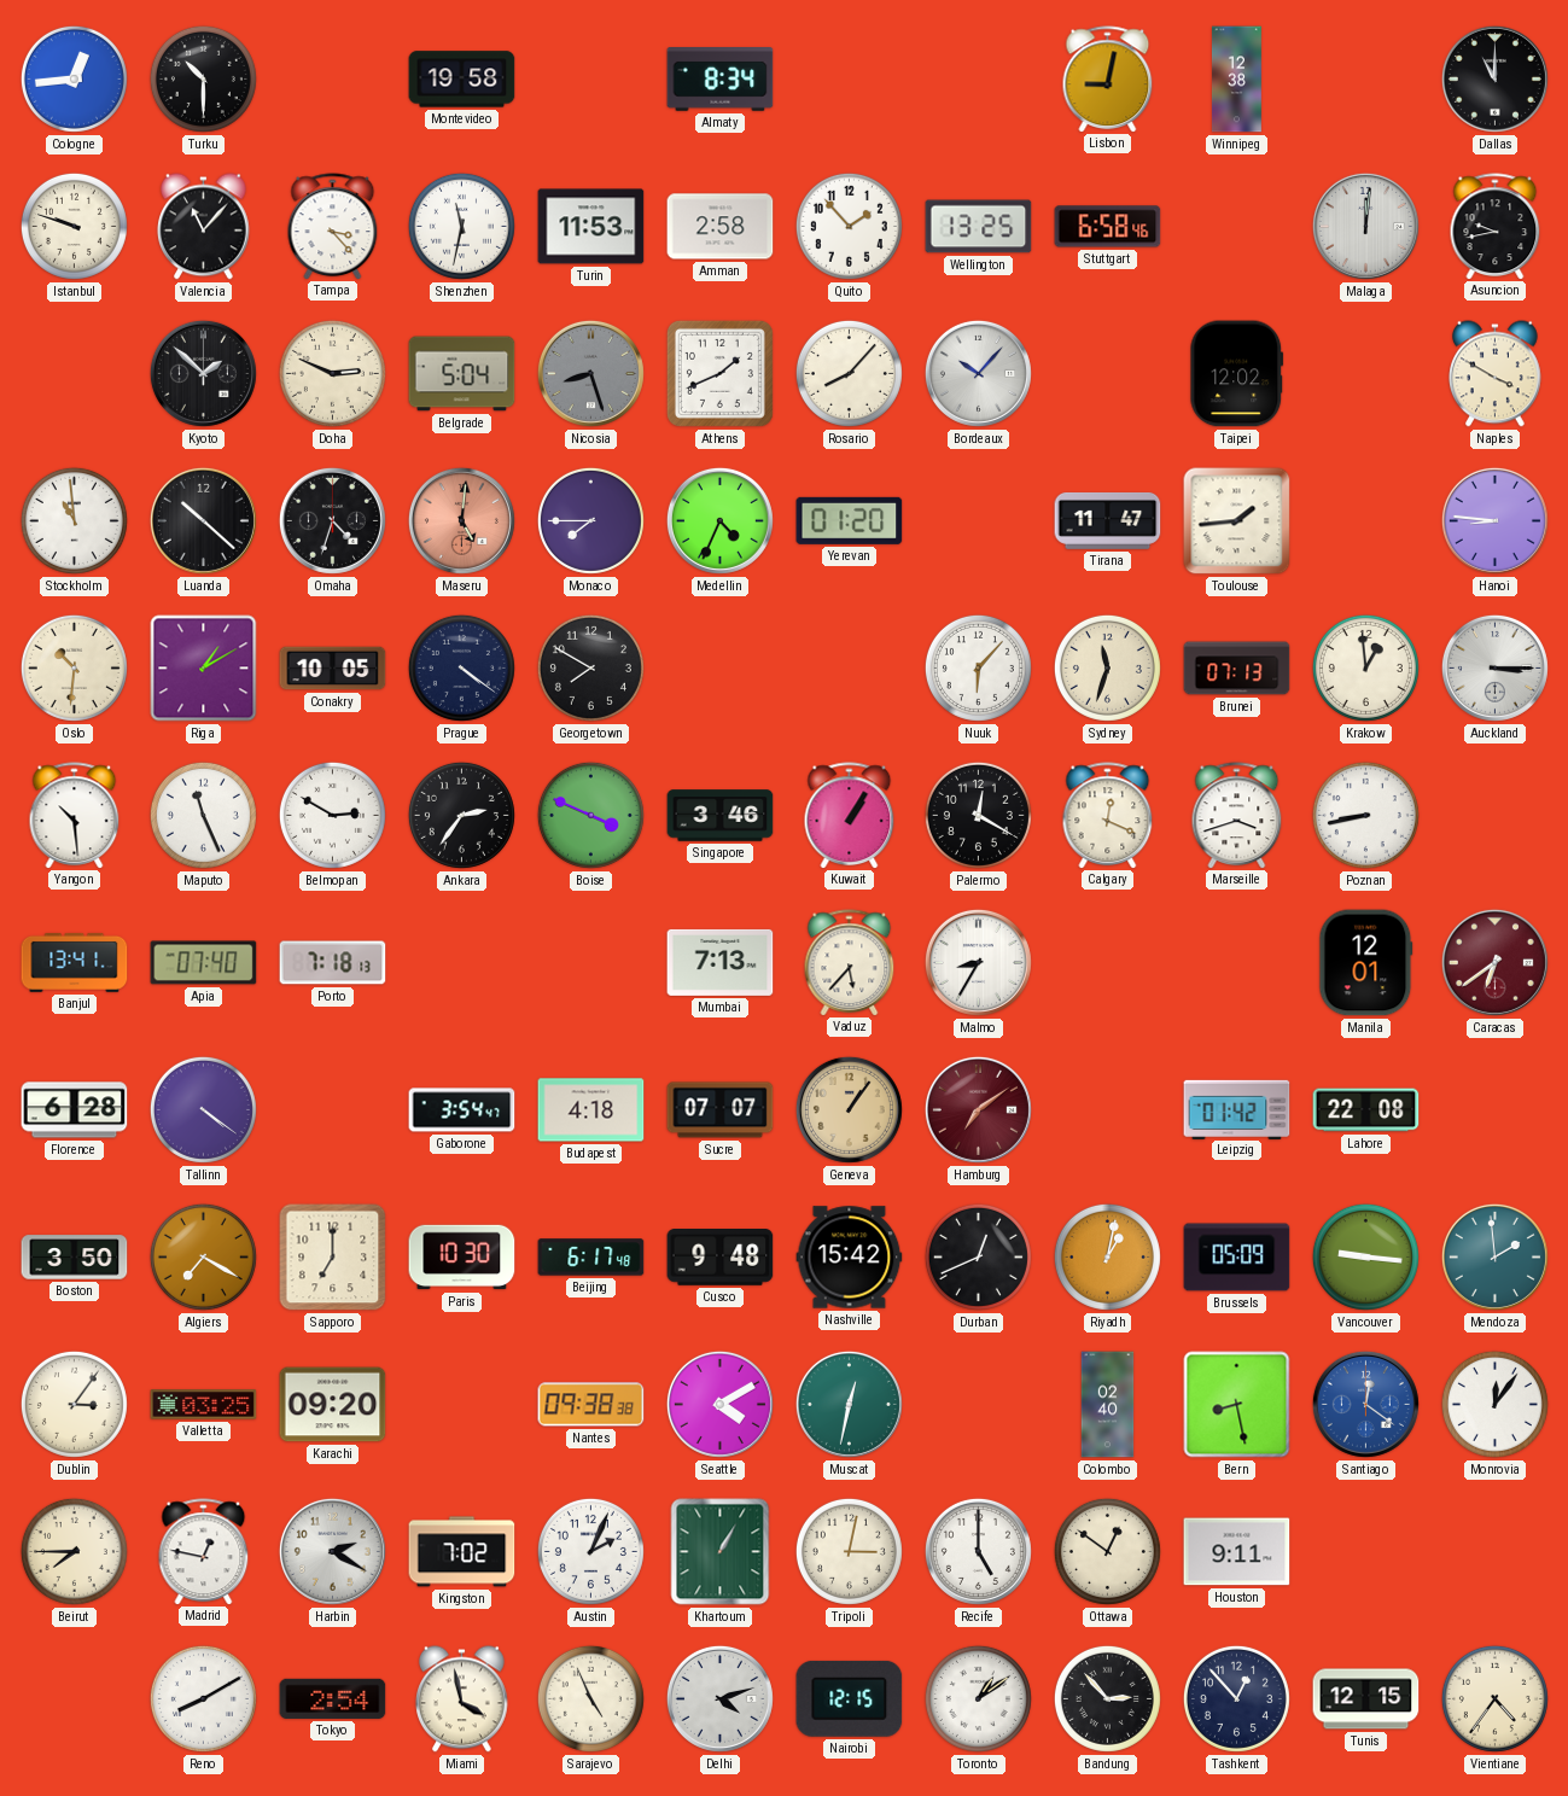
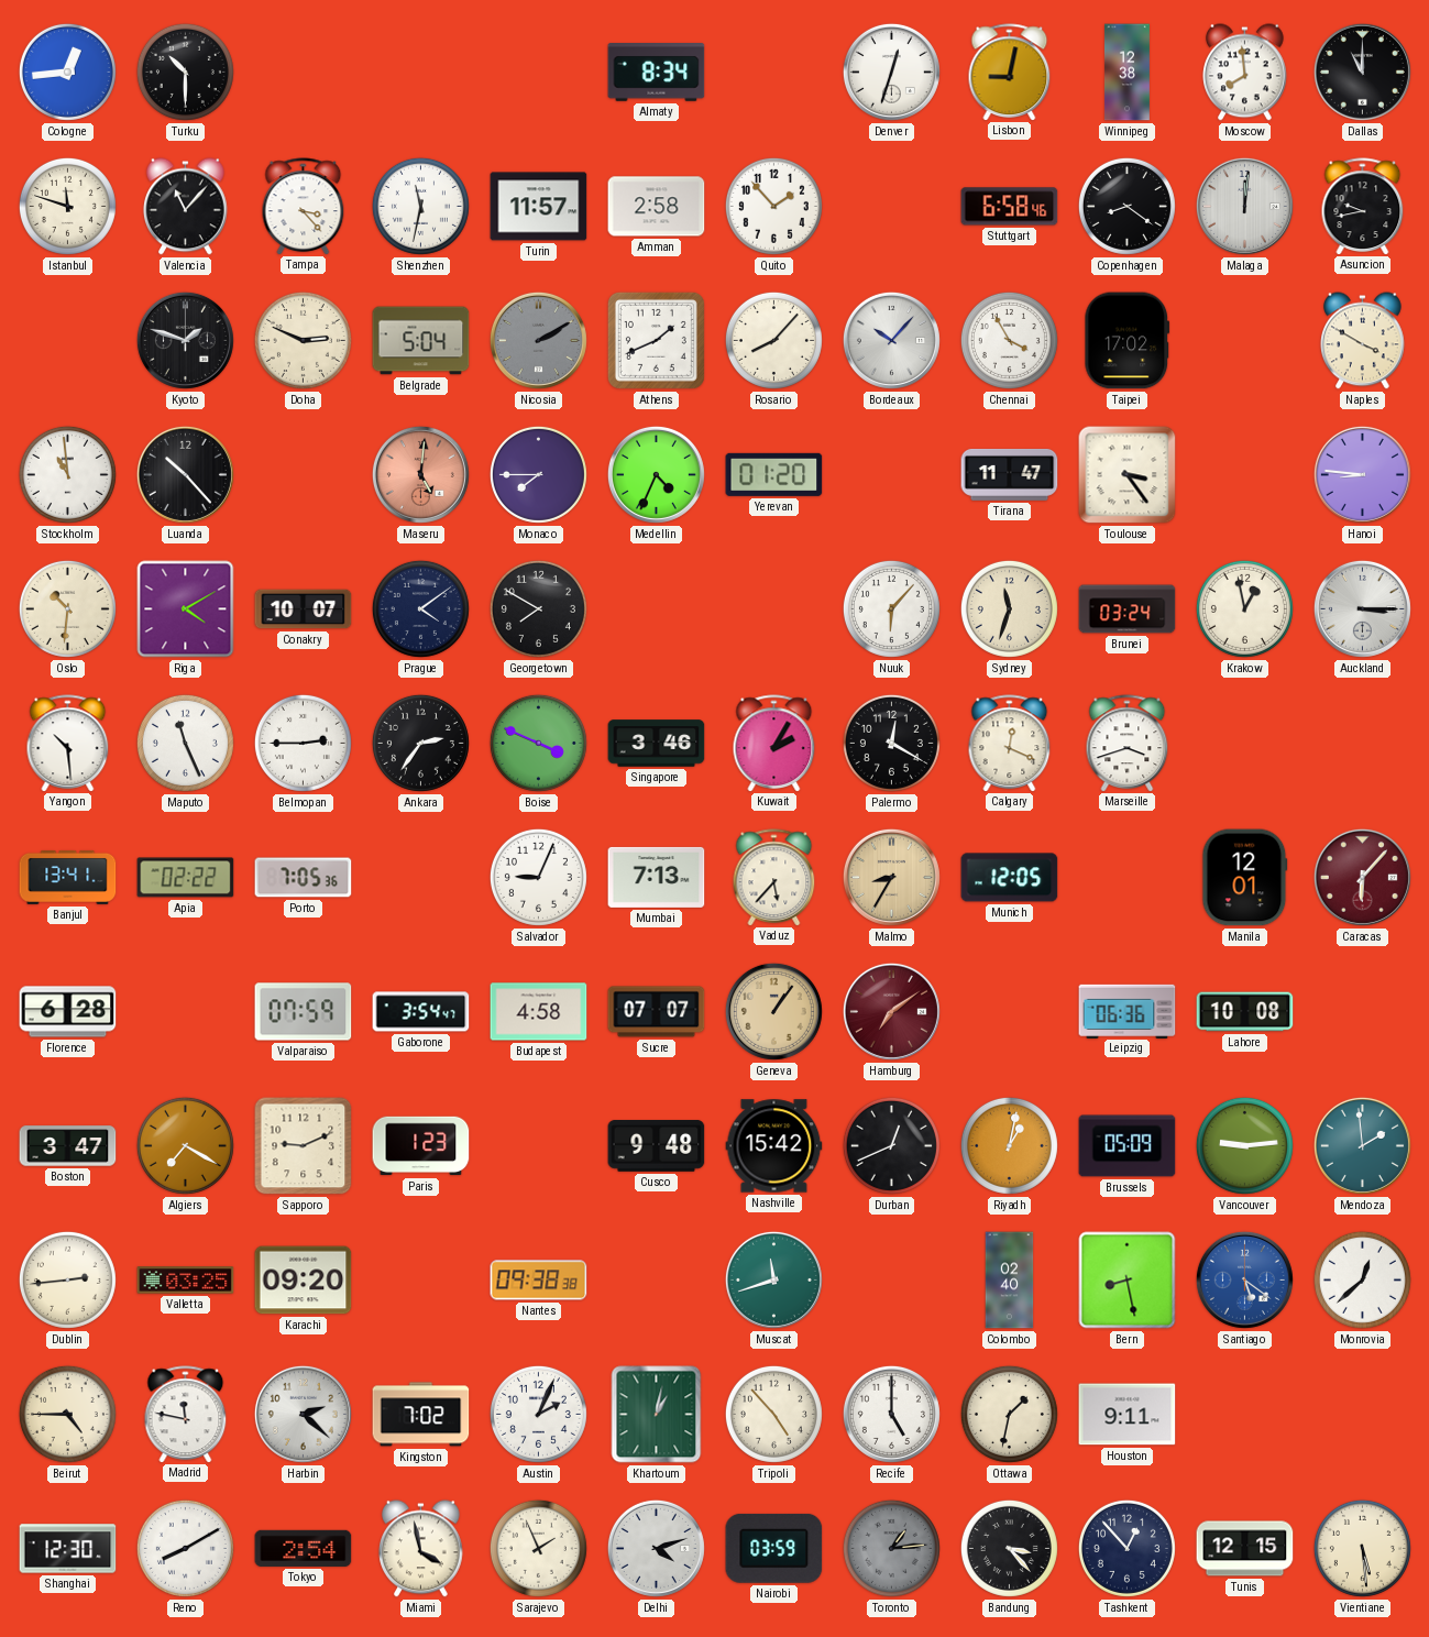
Montevideo: 19:58 -> none
Denver: none -> 12:33
Moscow: none -> 7:59
Istanbul: 9:48 -> 11:48
Turin: 11:53 -> 11:57
Wellington: 13:25 -> none
Copenhagen: none -> 8:21
Kyoto: 1:52 -> 1:48
Nicosia: 8:27 -> 2:10
Chennai: none -> 3:55
Taipei: 12:02 -> 17:02
Luanda: 10:22 -> 10:23
Omaha: 4:33 -> none
Toulouse: 1:44 -> 3:24
Riga: 1:10 -> 4:10
Conakry: 10:05 -> 10:07
Prague: 4:21 -> 4:09
Brunei: 07:13 -> 03:24
Krakow: 12:59 -> 12:58
Belmopan: 2:50 -> 2:45
Kuwait: 1:05 -> 2:05
Poznan: 8:43 -> none
Apia: 07:40 -> 02:22
Porto: 7:18 -> 7:05
Salvador: none -> 9:04
Malmo dial: white -> champagne
Munich: none -> 12:05
Caracas: 6:39 -> 6:07
Tallinn: 4:21 -> none
Valparaiso: none -> 07:59
Budapest: 4:18 -> 4:58
Leipzig: 01:42 -> 06:36
Lahore: 22:08 -> 10:08
Boston: 3:50 -> 3:47
Sapporo: 7:00 -> 9:11
Paris: 10:30 -> 1:23
Beijing: 6:17 -> none
Vancouver: 9:16 -> 9:14
Dublin: 3:06 -> 2:44
Seattle: 4:10 -> none
Muscat: 12:32 -> 11:42
Santiago: 12:21 -> 5:21
Monrovia: 12:06 -> 12:38
Beirut: 7:45 -> 4:45
Madrid: 12:47 -> 11:47
Harbin: 2:20 -> 2:22
Khartoum: 1:05 -> 1:02
Tripoli: 3:02 -> 4:53
Ottawa: 12:51 -> 1:32
Shanghai: none -> 12:30
Sarajevo: 4:56 -> 1:56
Nairobi: 12:15 -> 03:59
Toronto: 1:09 -> 1:14
Toronto dial: white -> grey
Bandung: 2:53 -> 3:23
Vientiane: 4:36 -> 5:29
